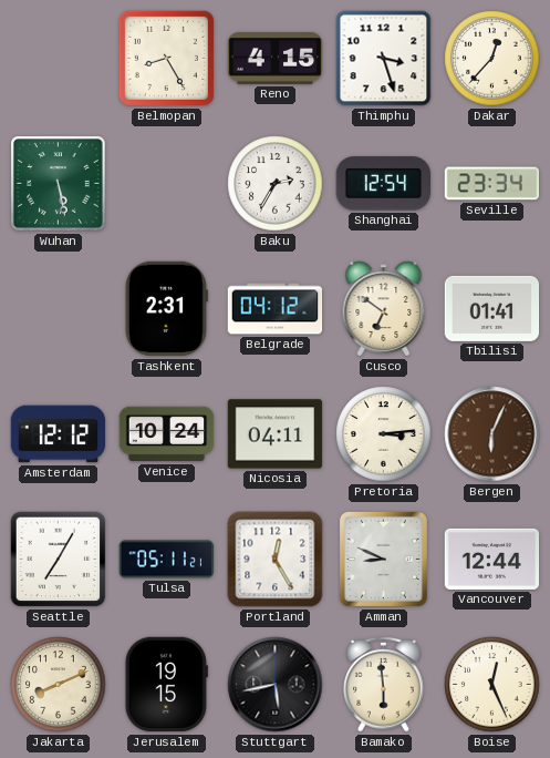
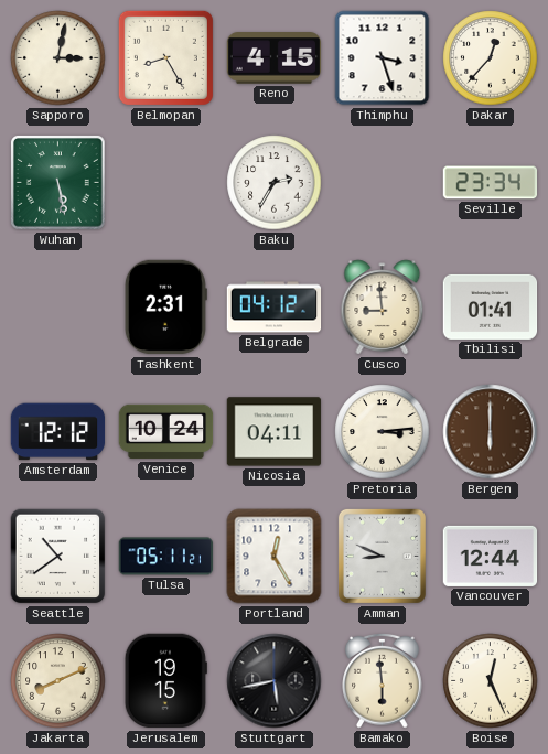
Sapporo: none -> 3:02
Shanghai: 12:54 -> none
Cusco: 6:51 -> 8:59
Bergen: 6:04 -> 6:00
Seattle: 7:05 -> 10:39
